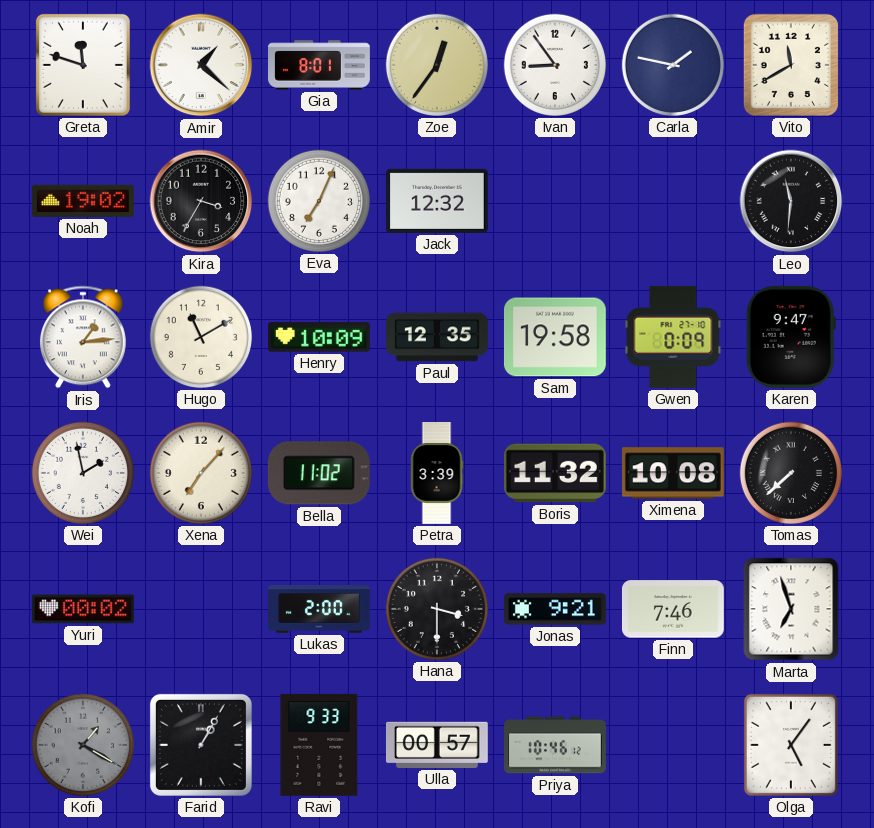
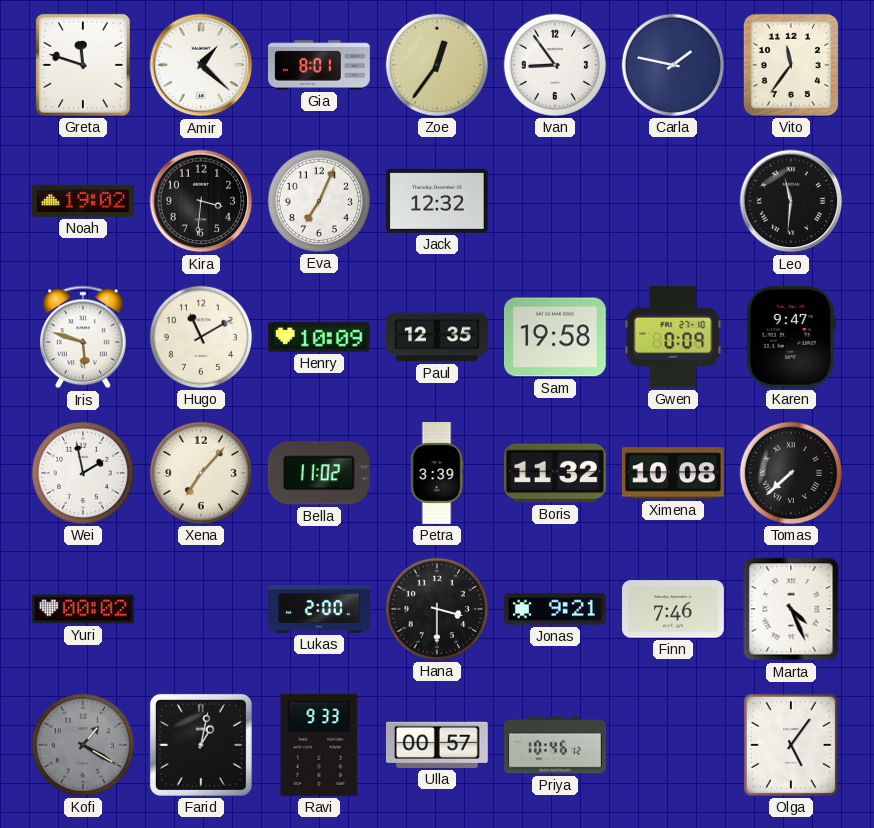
Vito: 11:40 -> 11:36
Kira: 3:35 -> 3:31
Iris: 1:14 -> 5:48
Marta: 6:57 -> 4:26
Farid: 1:05 -> 1:02
